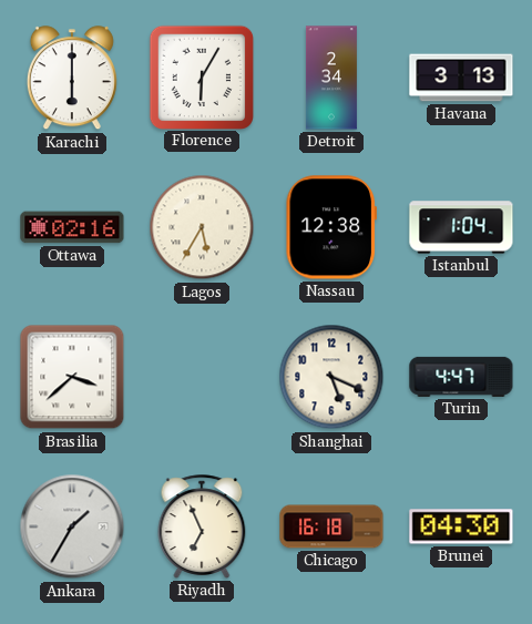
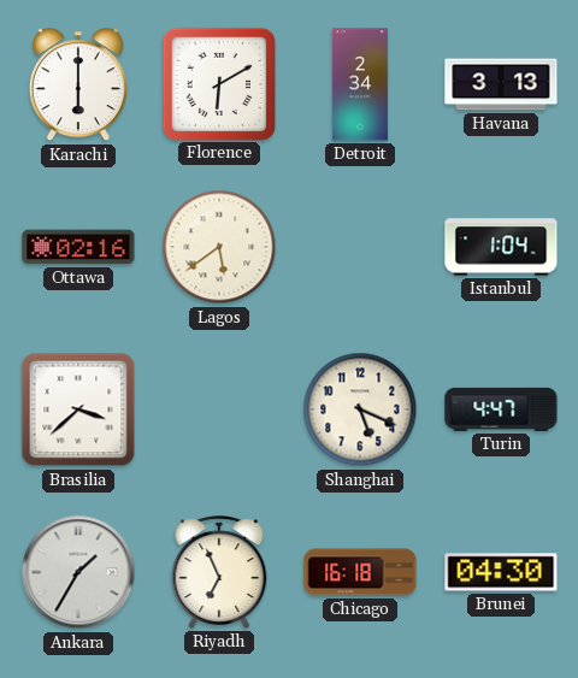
Florence: 6:05 -> 6:10
Lagos: 5:35 -> 5:39
Nassau: 12:38 -> none
